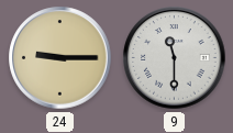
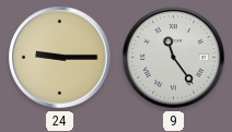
9: 11:30 -> 11:24
